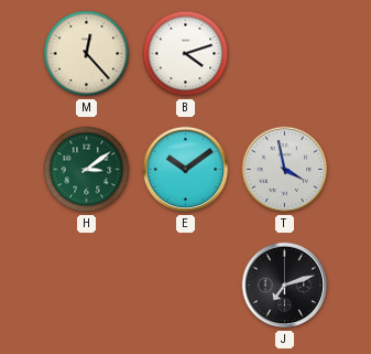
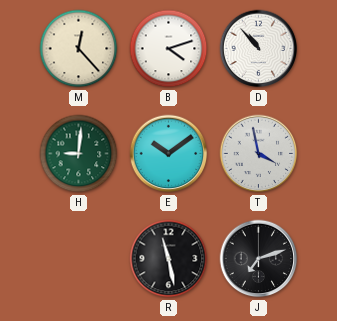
D: none -> 10:53
H: 3:09 -> 9:01
R: none -> 11:28
